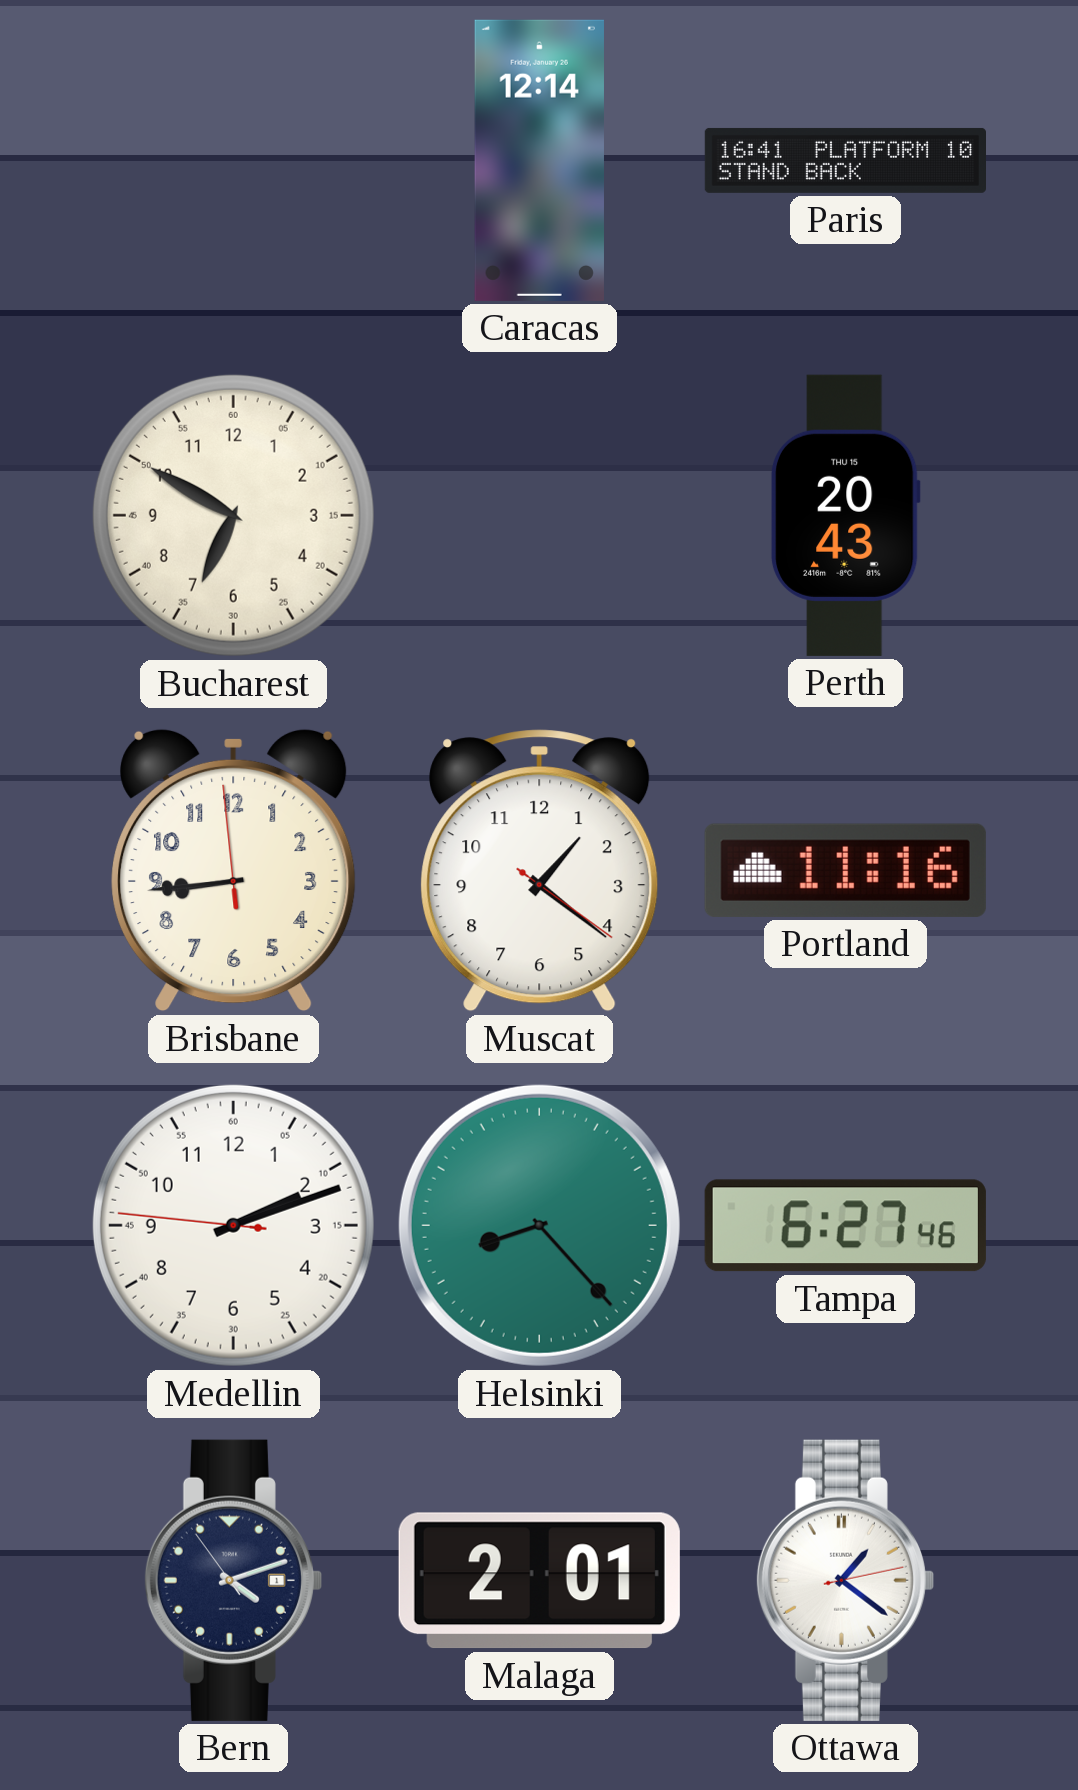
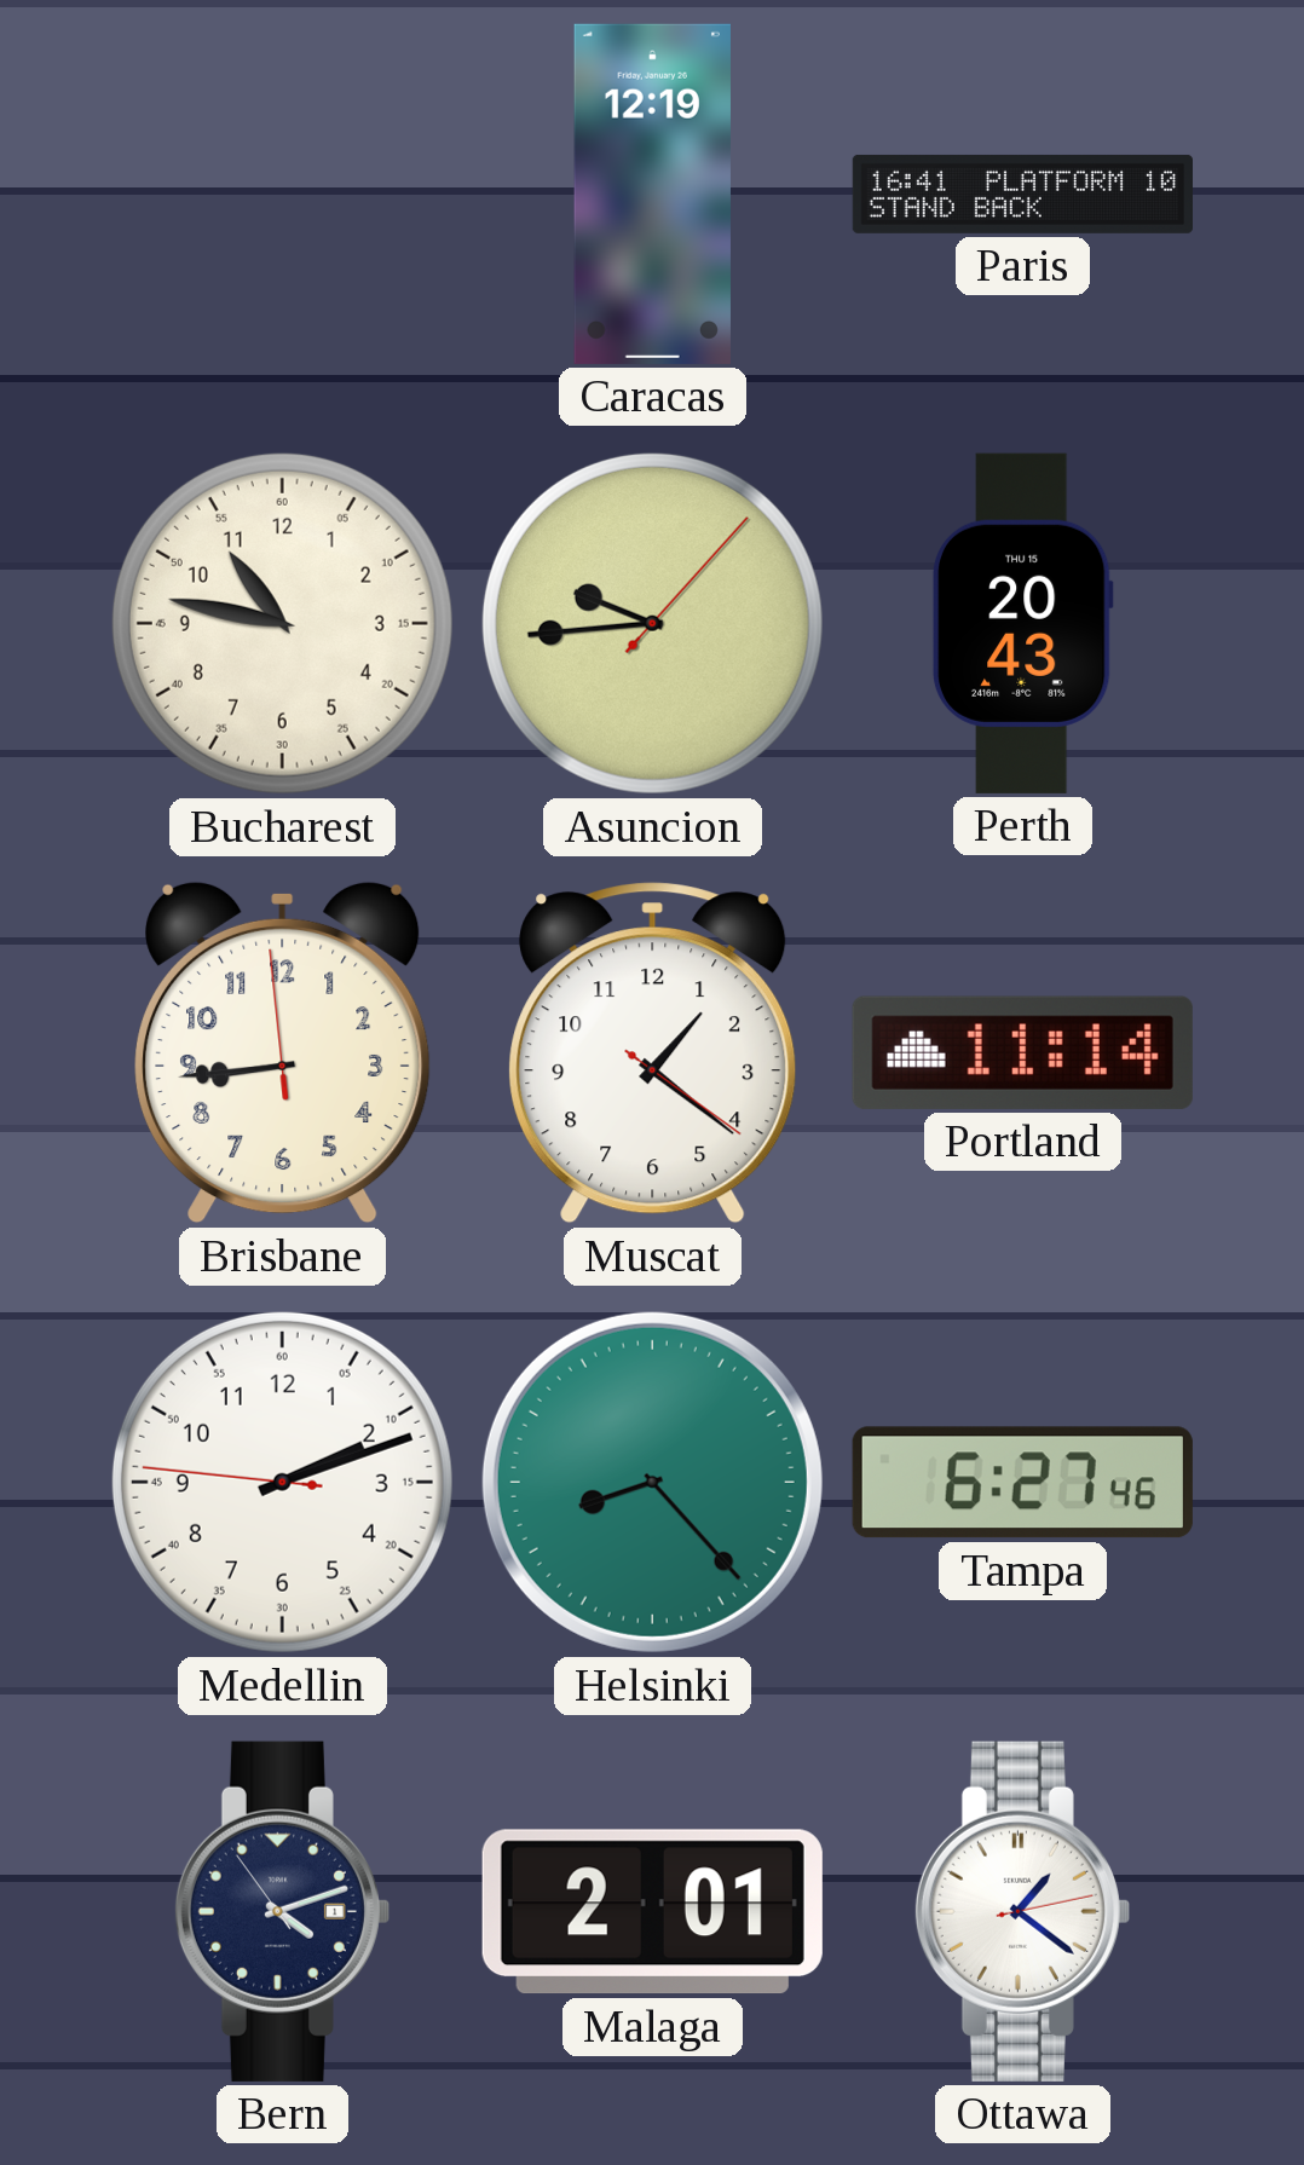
Caracas: 12:14 -> 12:19
Bucharest: 6:50 -> 10:47
Asuncion: none -> 9:44
Portland: 11:16 -> 11:14
